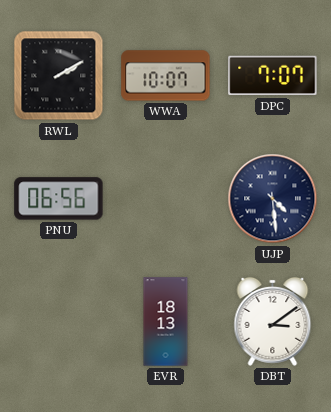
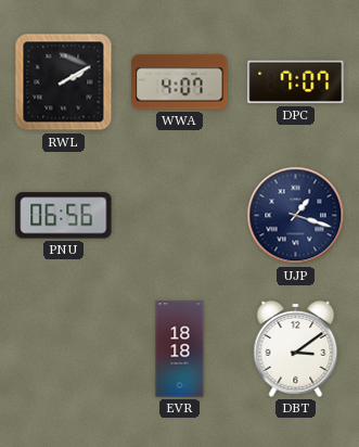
WWA: 10:07 -> 4:07
UJP: 4:29 -> 1:18
EVR: 18:13 -> 18:18
